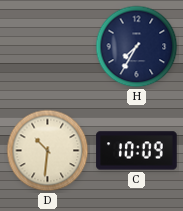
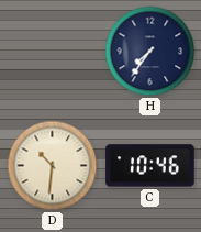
H: 7:35 -> 7:36
C: 10:09 -> 10:46
